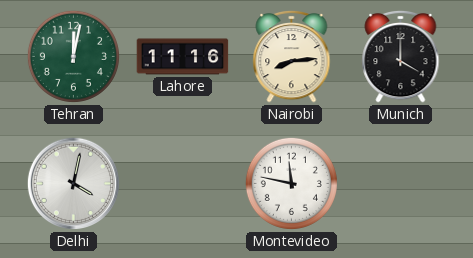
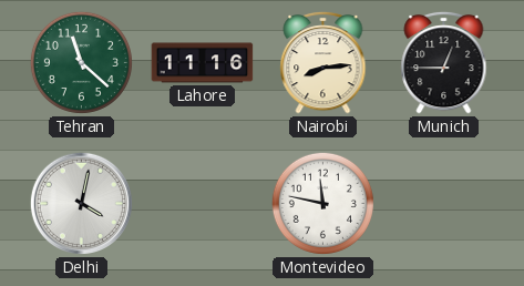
Tehran: 12:02 -> 11:22
Munich: 4:00 -> 12:45
